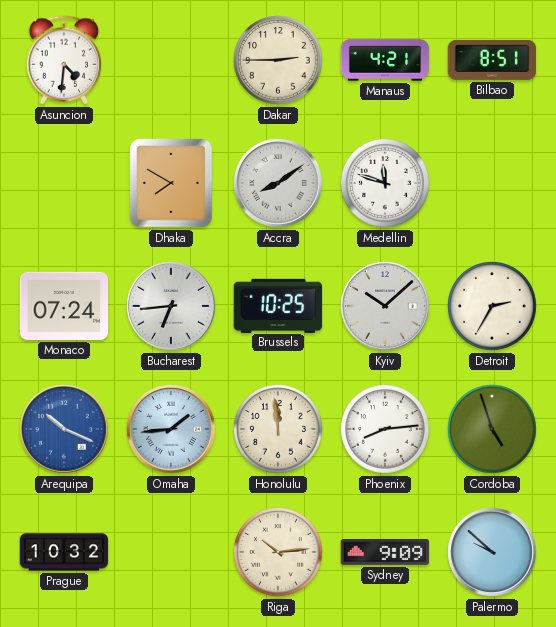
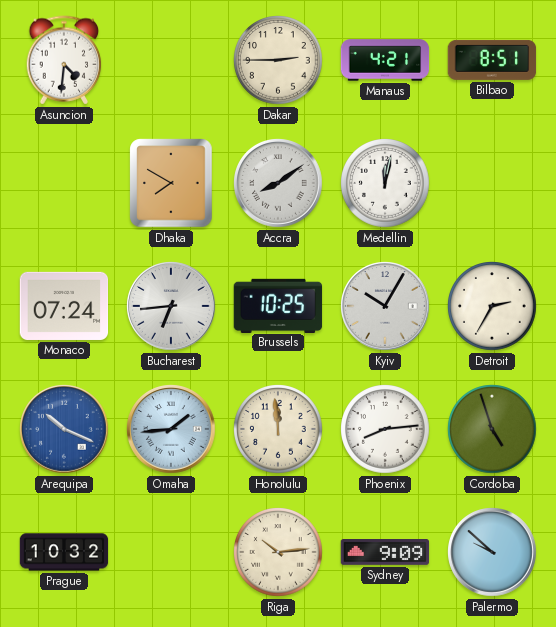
Medellin: 11:48 -> 12:02
Kyiv: 10:08 -> 10:05
